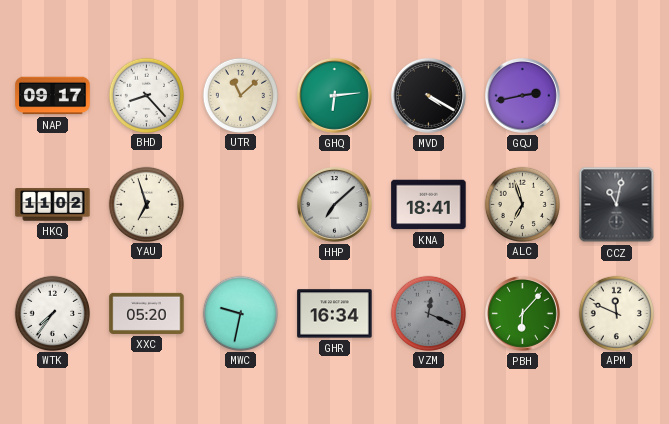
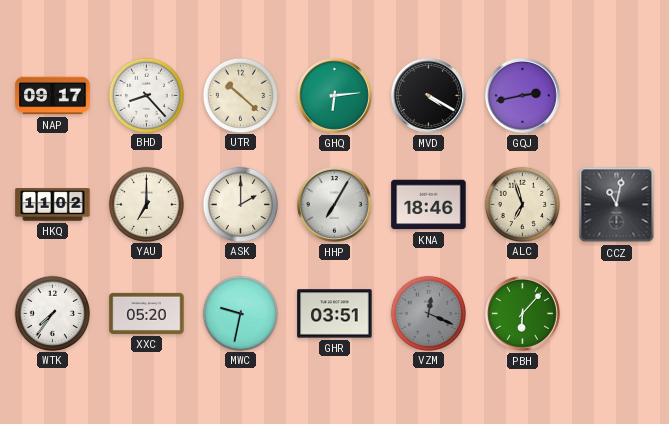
UTR: 11:08 -> 10:22
YAU: 6:57 -> 7:00
ASK: none -> 2:00
HHP: 7:08 -> 7:05
KNA: 18:41 -> 18:46
GHR: 16:34 -> 03:51
APM: 11:49 -> none
